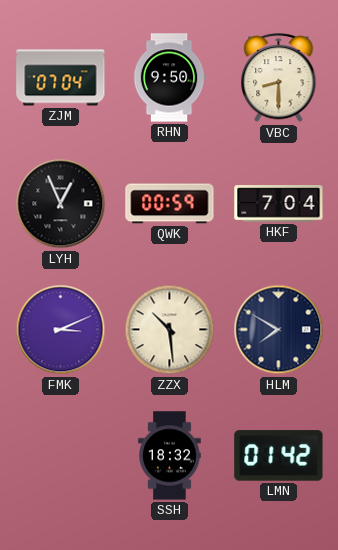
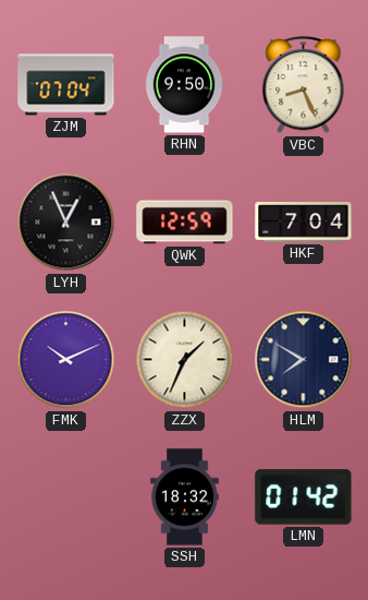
VBC: 8:30 -> 8:26
QWK: 00:59 -> 12:59
FMK: 3:11 -> 10:11
ZZX: 10:29 -> 1:34
